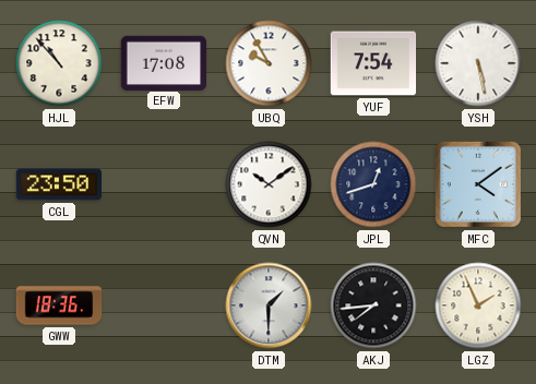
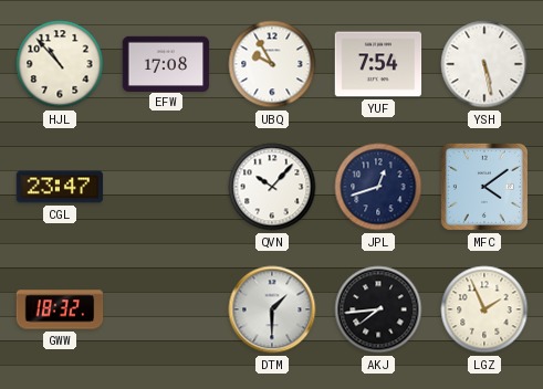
CGL: 23:50 -> 23:47
QVN: 10:09 -> 10:07
GWW: 18:36 -> 18:32
